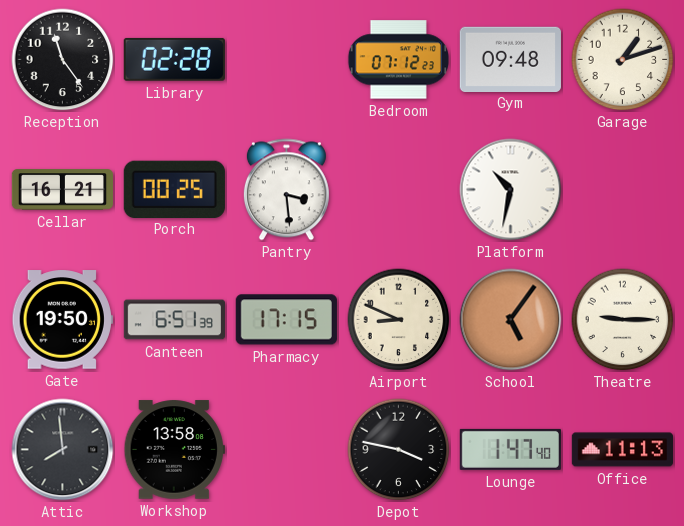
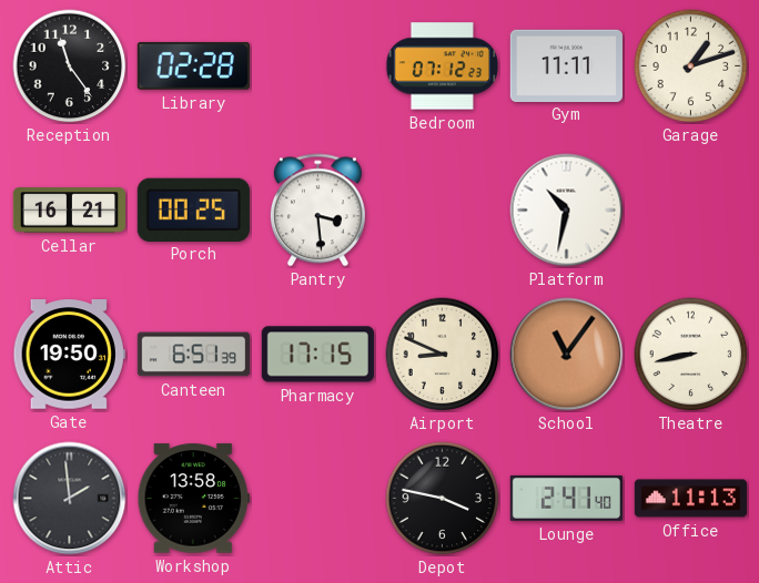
Gym: 09:48 -> 11:11
School: 5:06 -> 11:06
Theatre: 9:15 -> 8:43
Attic: 7:59 -> 1:59
Lounge: 1:47 -> 2:41
